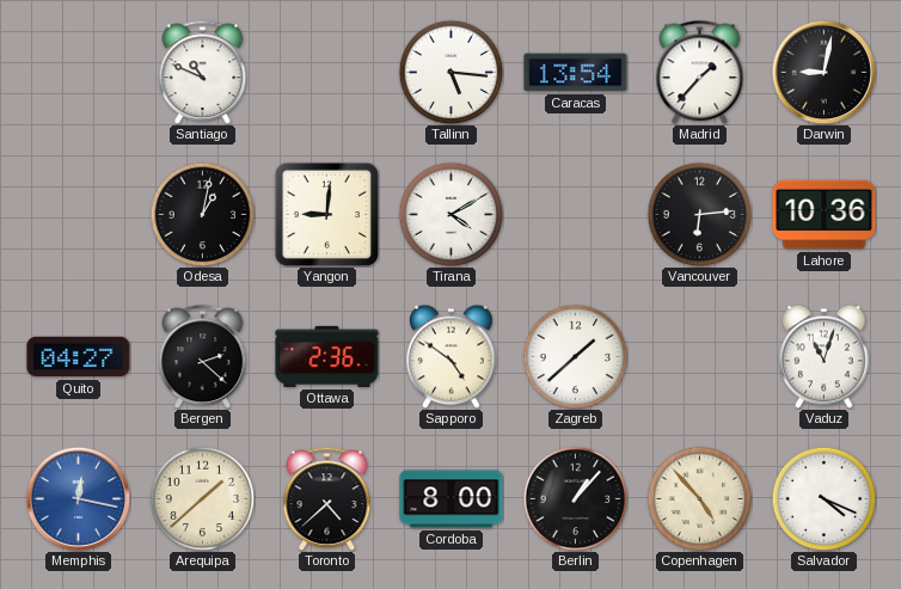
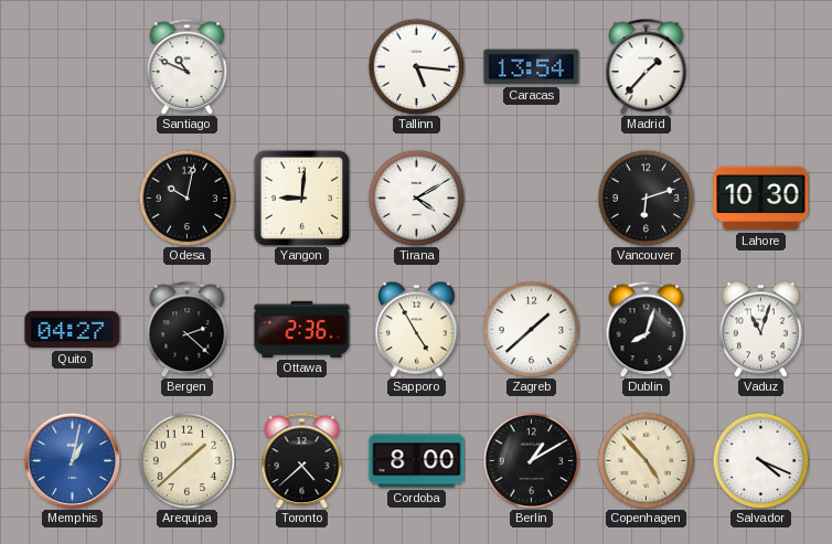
Darwin: 9:02 -> none
Odesa: 1:02 -> 10:02
Vancouver: 6:14 -> 6:12
Lahore: 10:36 -> 10:30
Sapporo: 4:51 -> 4:55
Dublin: none -> 8:03
Memphis: 12:17 -> 1:02
Berlin: 1:07 -> 1:10
